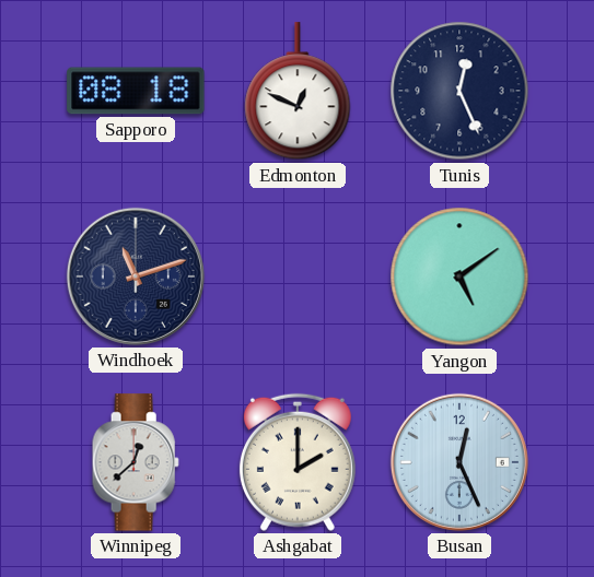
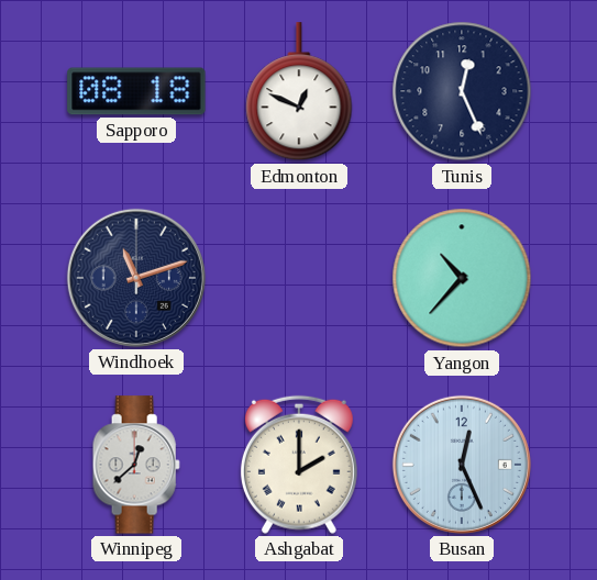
Yangon: 5:09 -> 10:37
